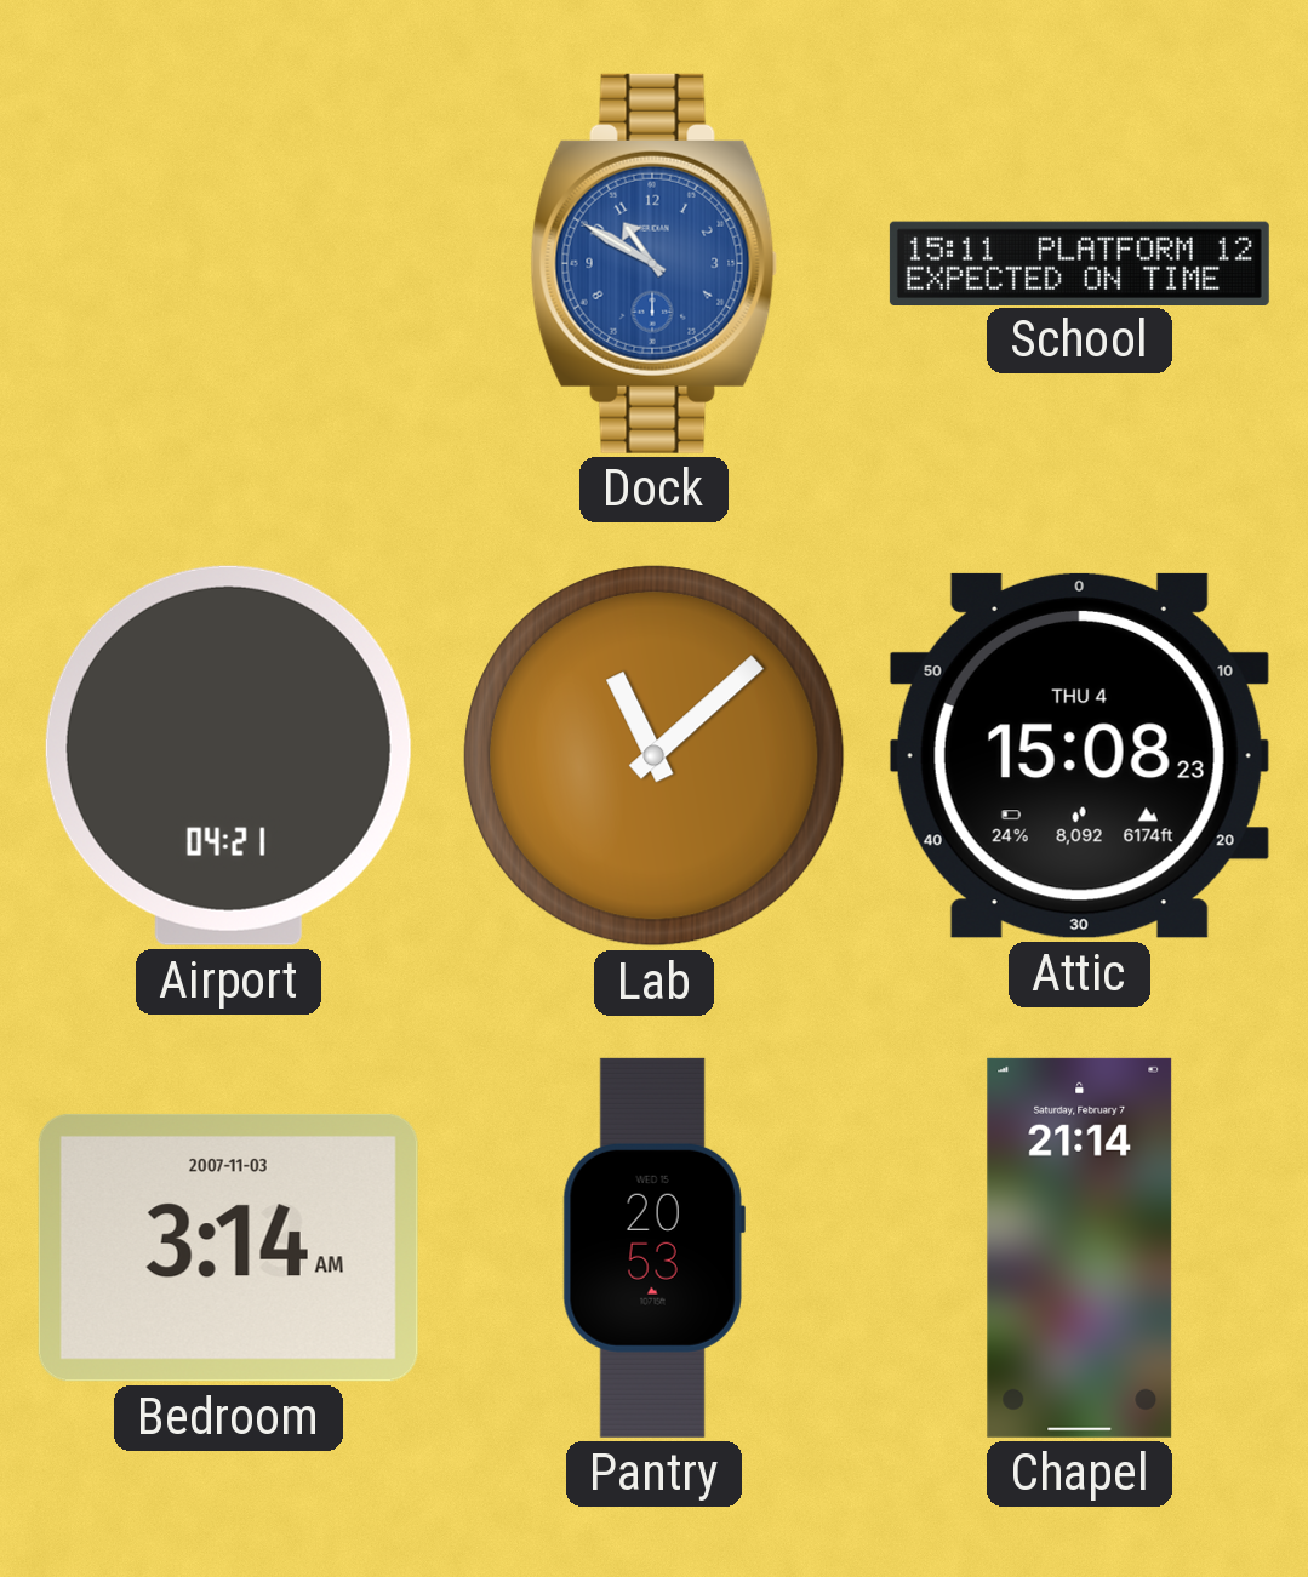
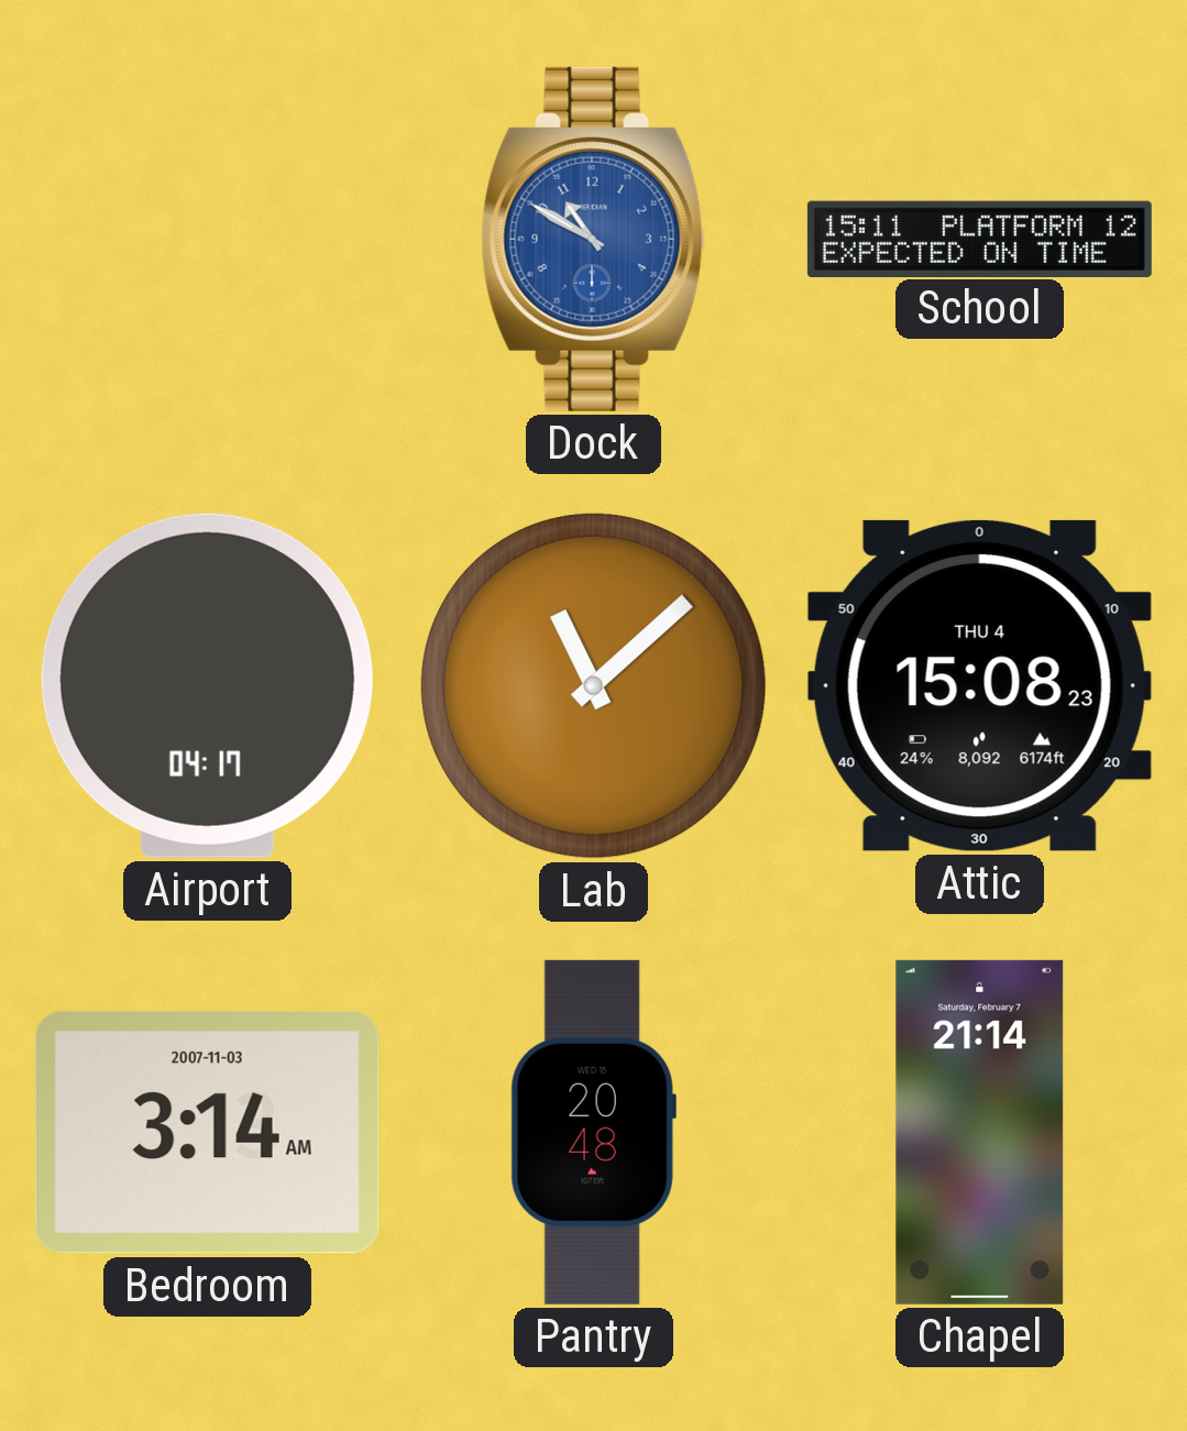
Airport: 04:21 -> 04:17
Pantry: 20:53 -> 20:48
